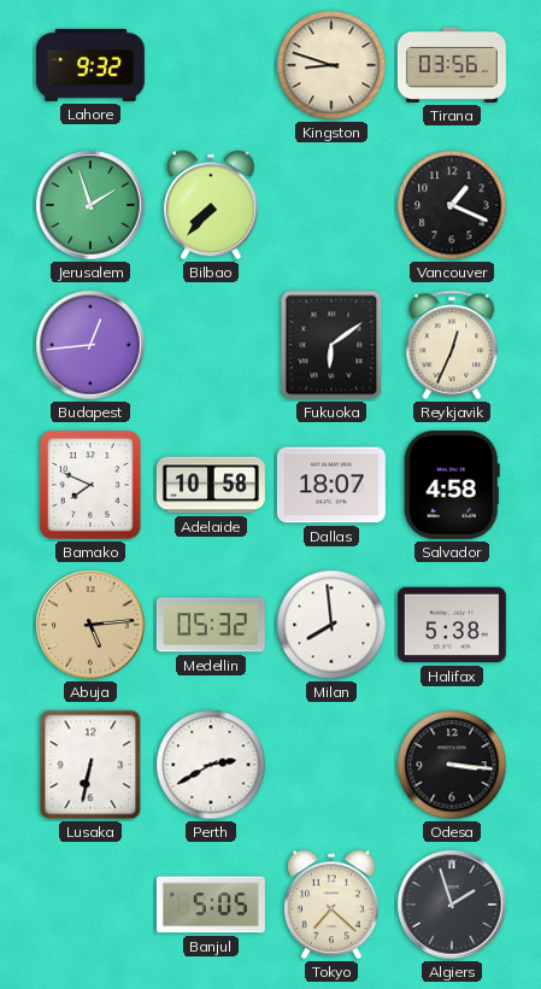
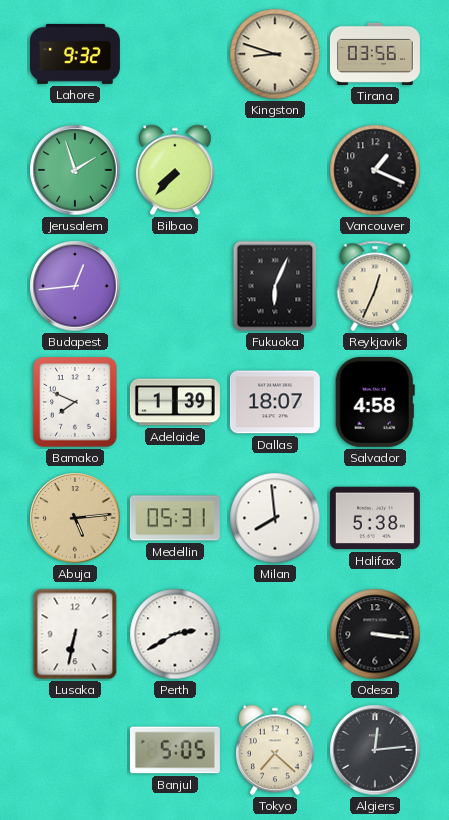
Fukuoka: 6:09 -> 6:04
Adelaide: 10:58 -> 1:39
Medellin: 05:32 -> 05:31
Algiers: 1:57 -> 12:14
